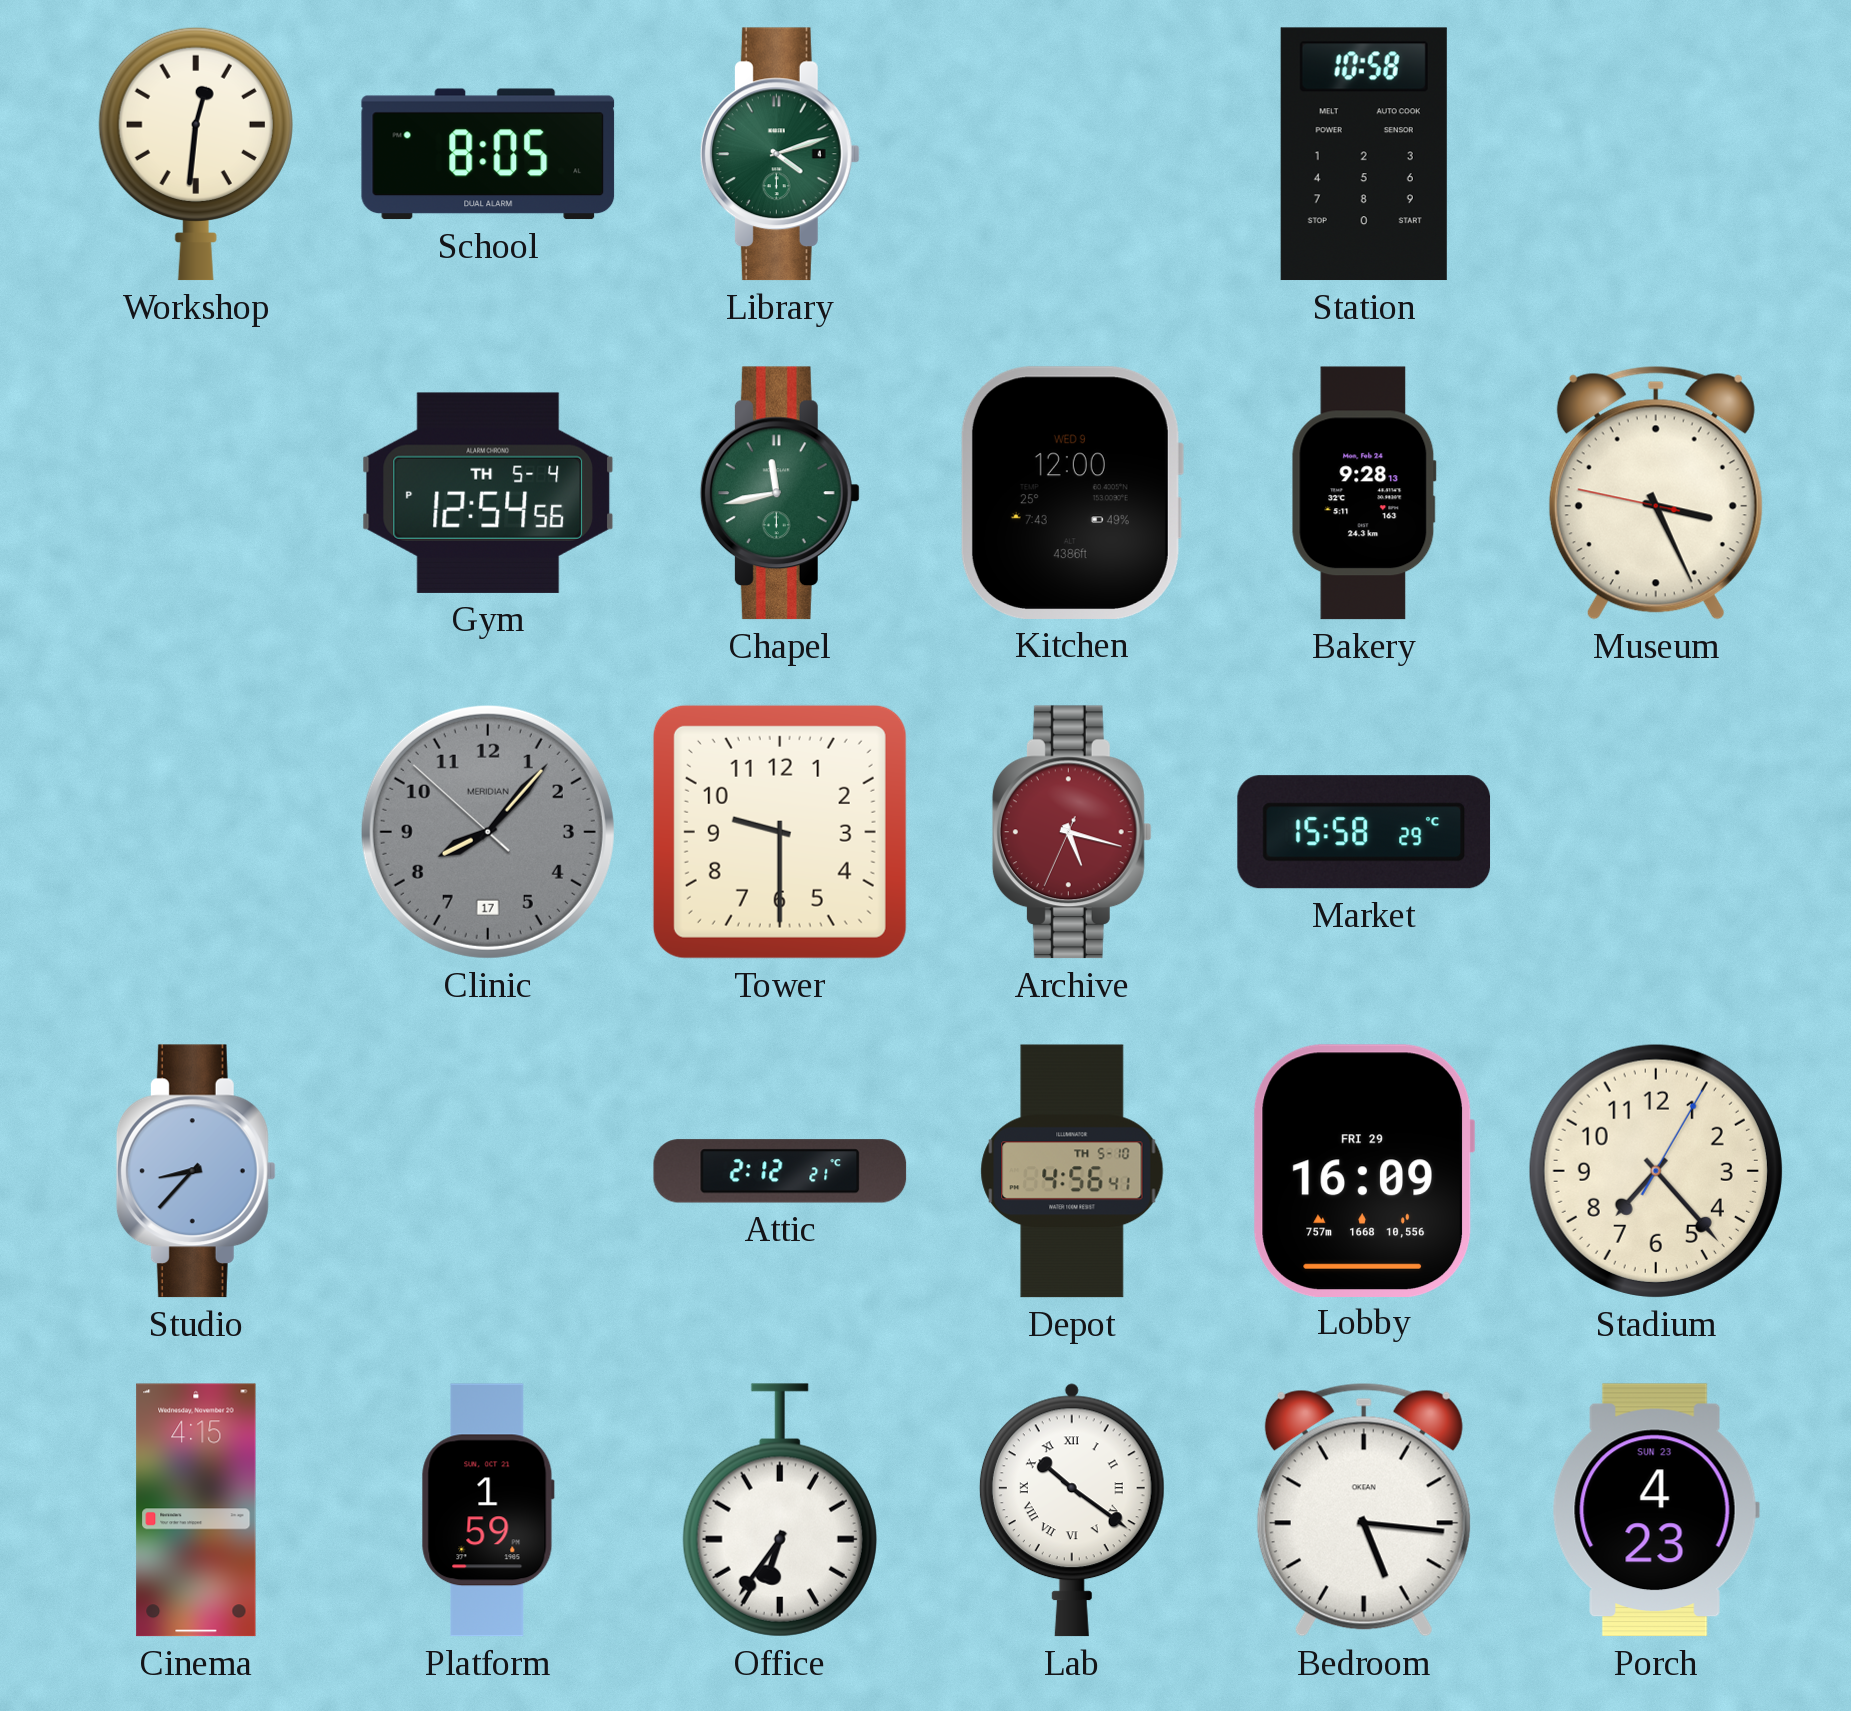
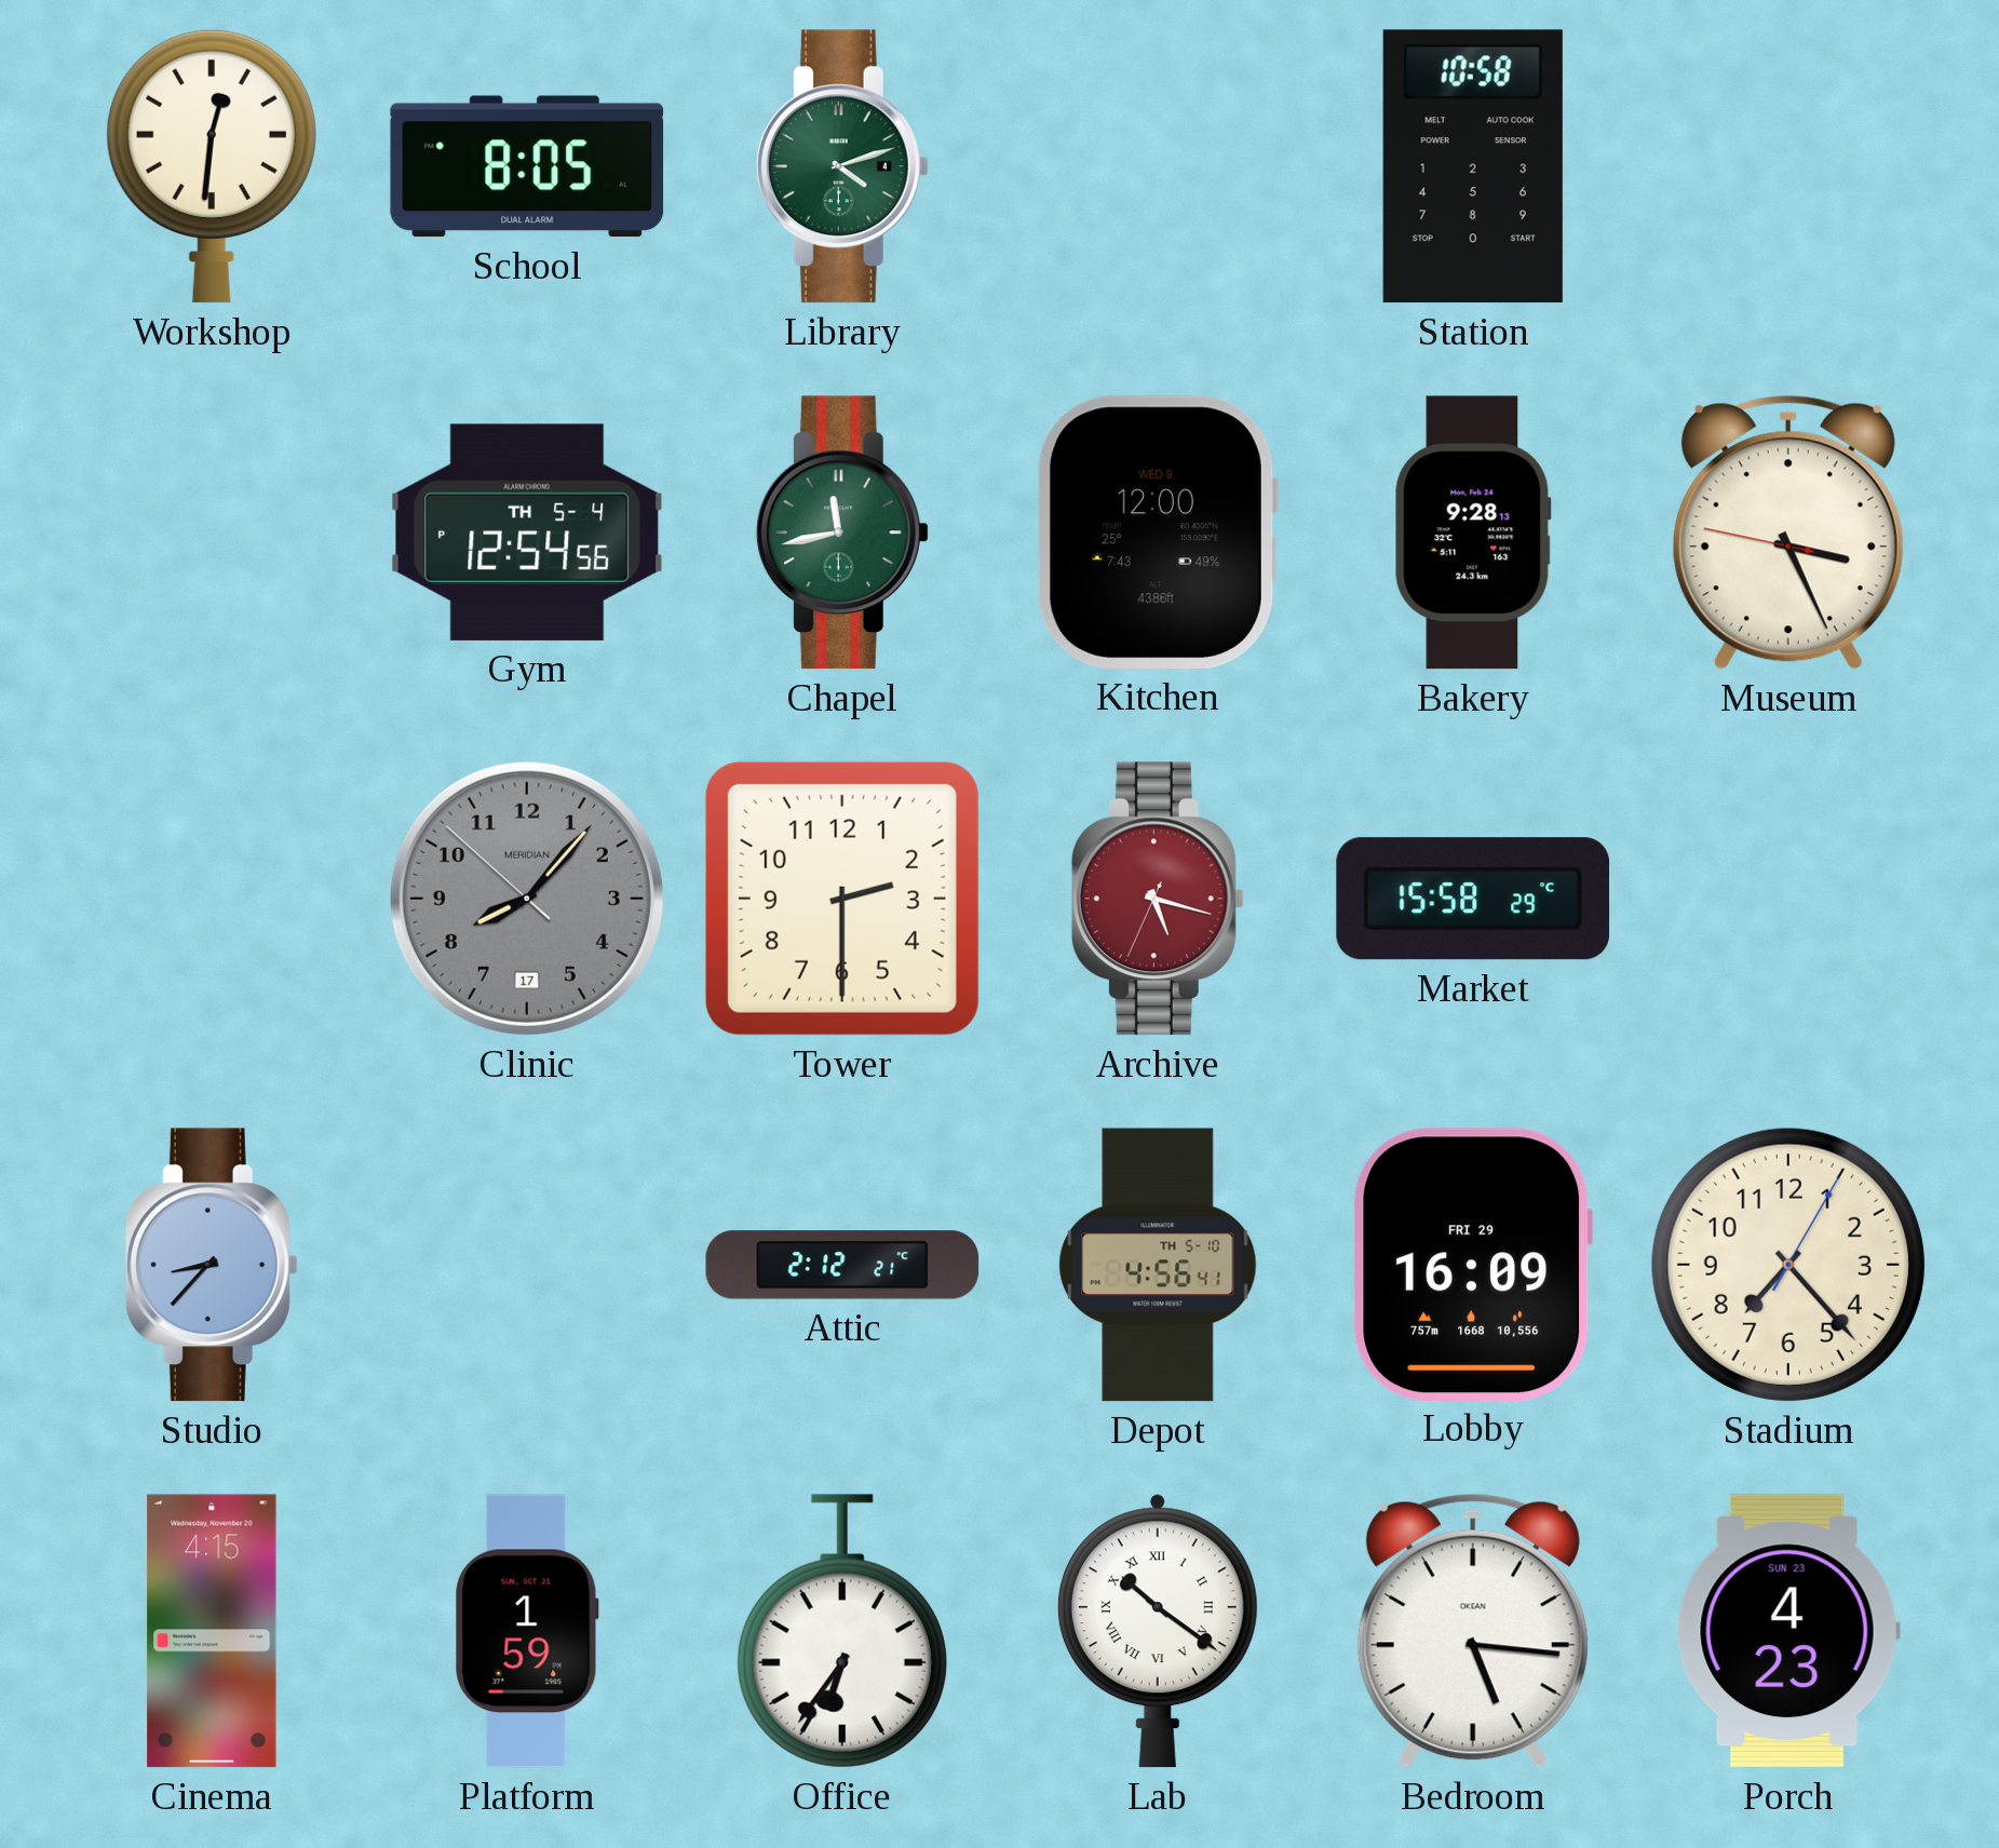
Tower: 9:30 -> 2:30
